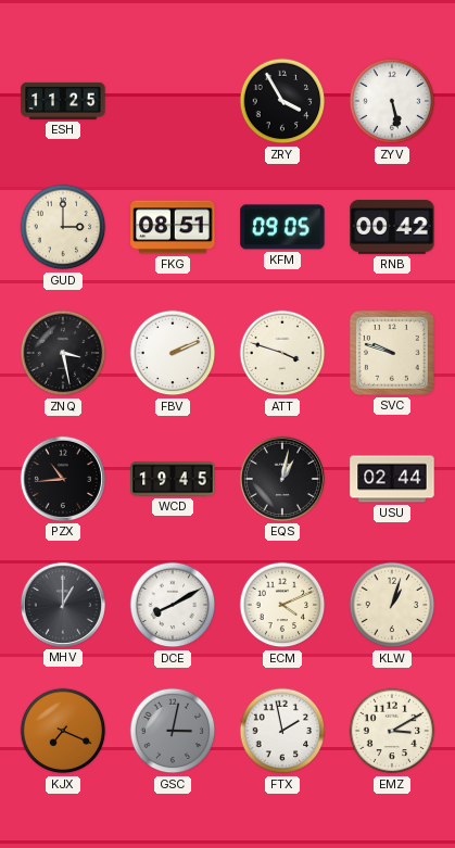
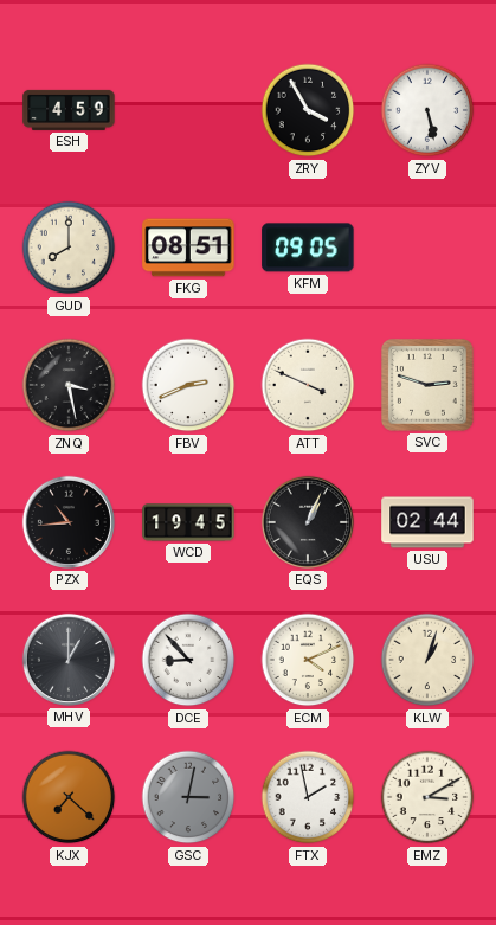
ESH: 11:25 -> 4:59
GUD: 3:00 -> 8:00
RNB: 00:42 -> none
FBV: 2:11 -> 2:41
ATT: 3:48 -> 3:49
SVC: 9:48 -> 2:48
EQS: 1:02 -> 1:04
DCE: 8:10 -> 8:53
KJX: 7:19 -> 7:22
